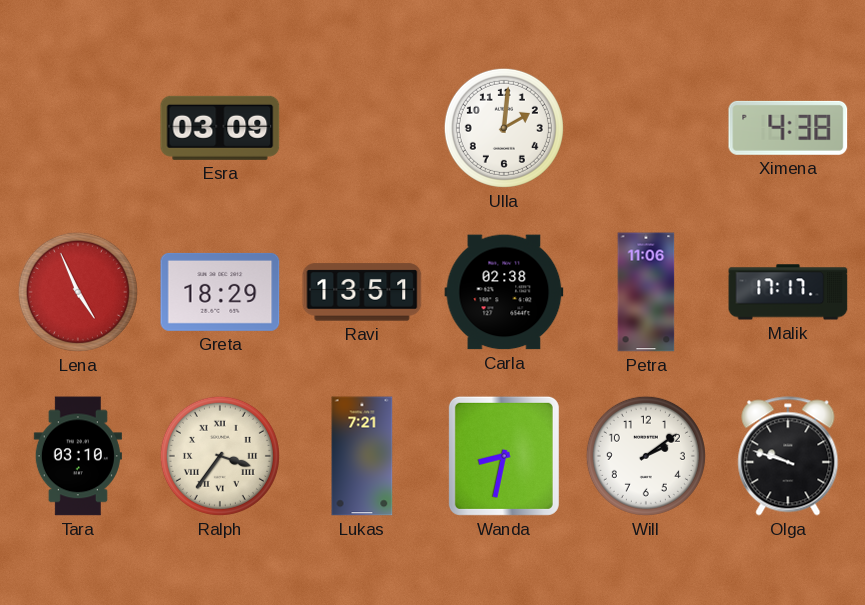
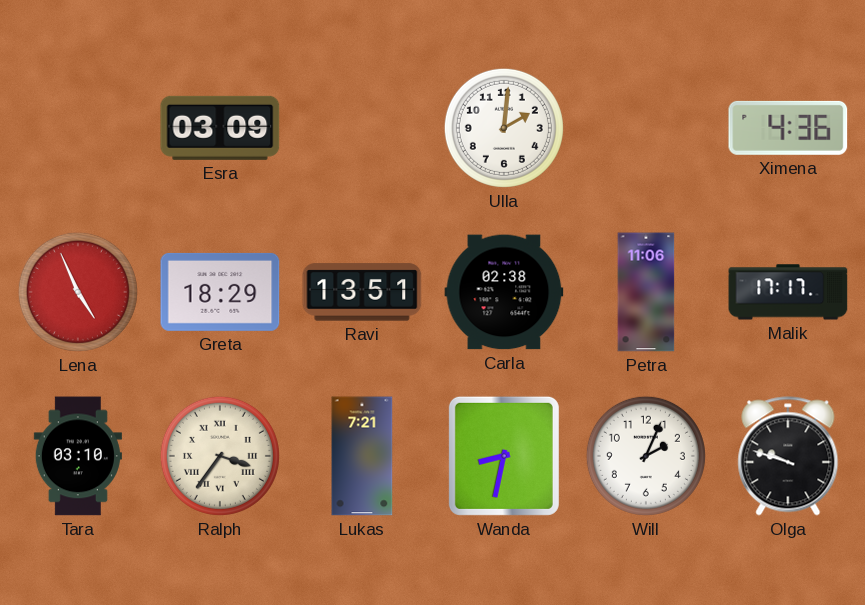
Ximena: 4:38 -> 4:36
Will: 2:09 -> 2:04
